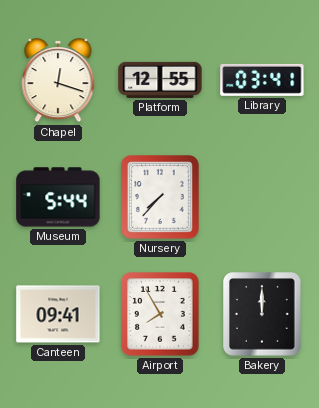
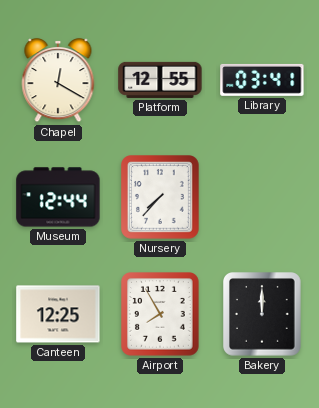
Chapel: 12:18 -> 12:20
Museum: 5:44 -> 12:44
Canteen: 09:41 -> 12:25
